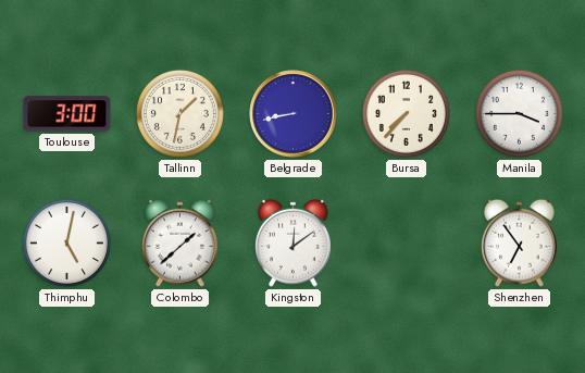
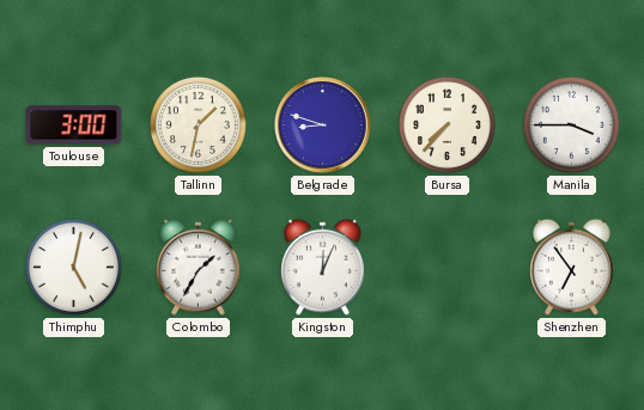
Belgrade: 8:43 -> 8:48
Colombo: 1:38 -> 1:35
Kingston: 12:09 -> 12:04
